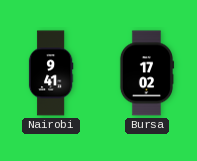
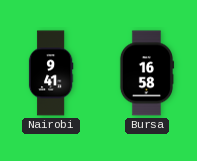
Bursa: 17:02 -> 16:58
